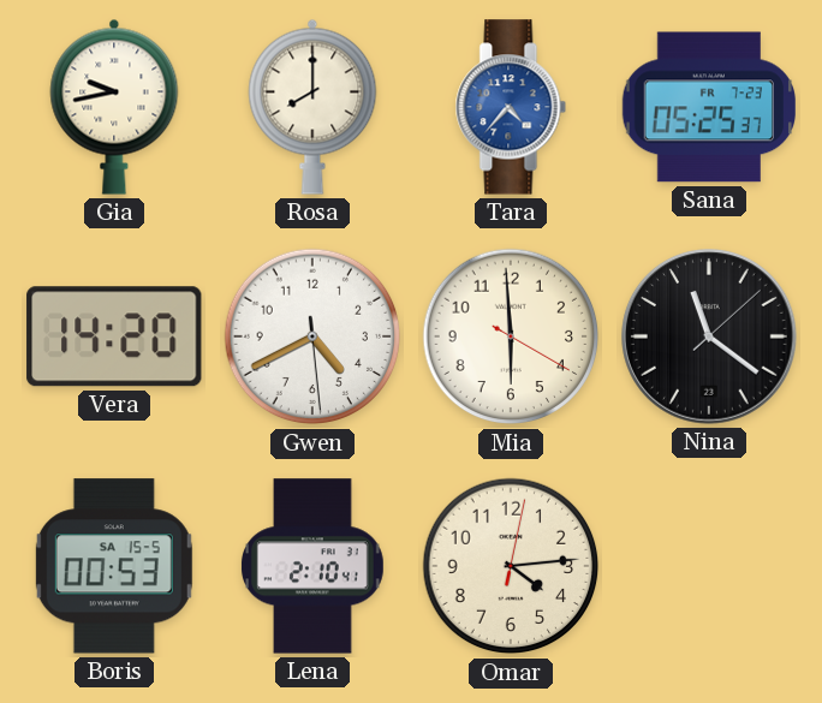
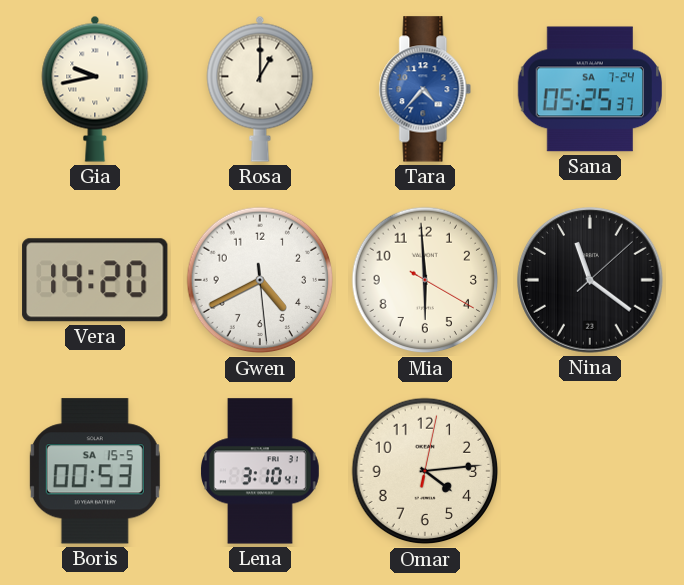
Rosa: 8:00 -> 1:00
Sana date: FR 7-23 -> SA 7-24
Lena: 2:10 -> 3:10
